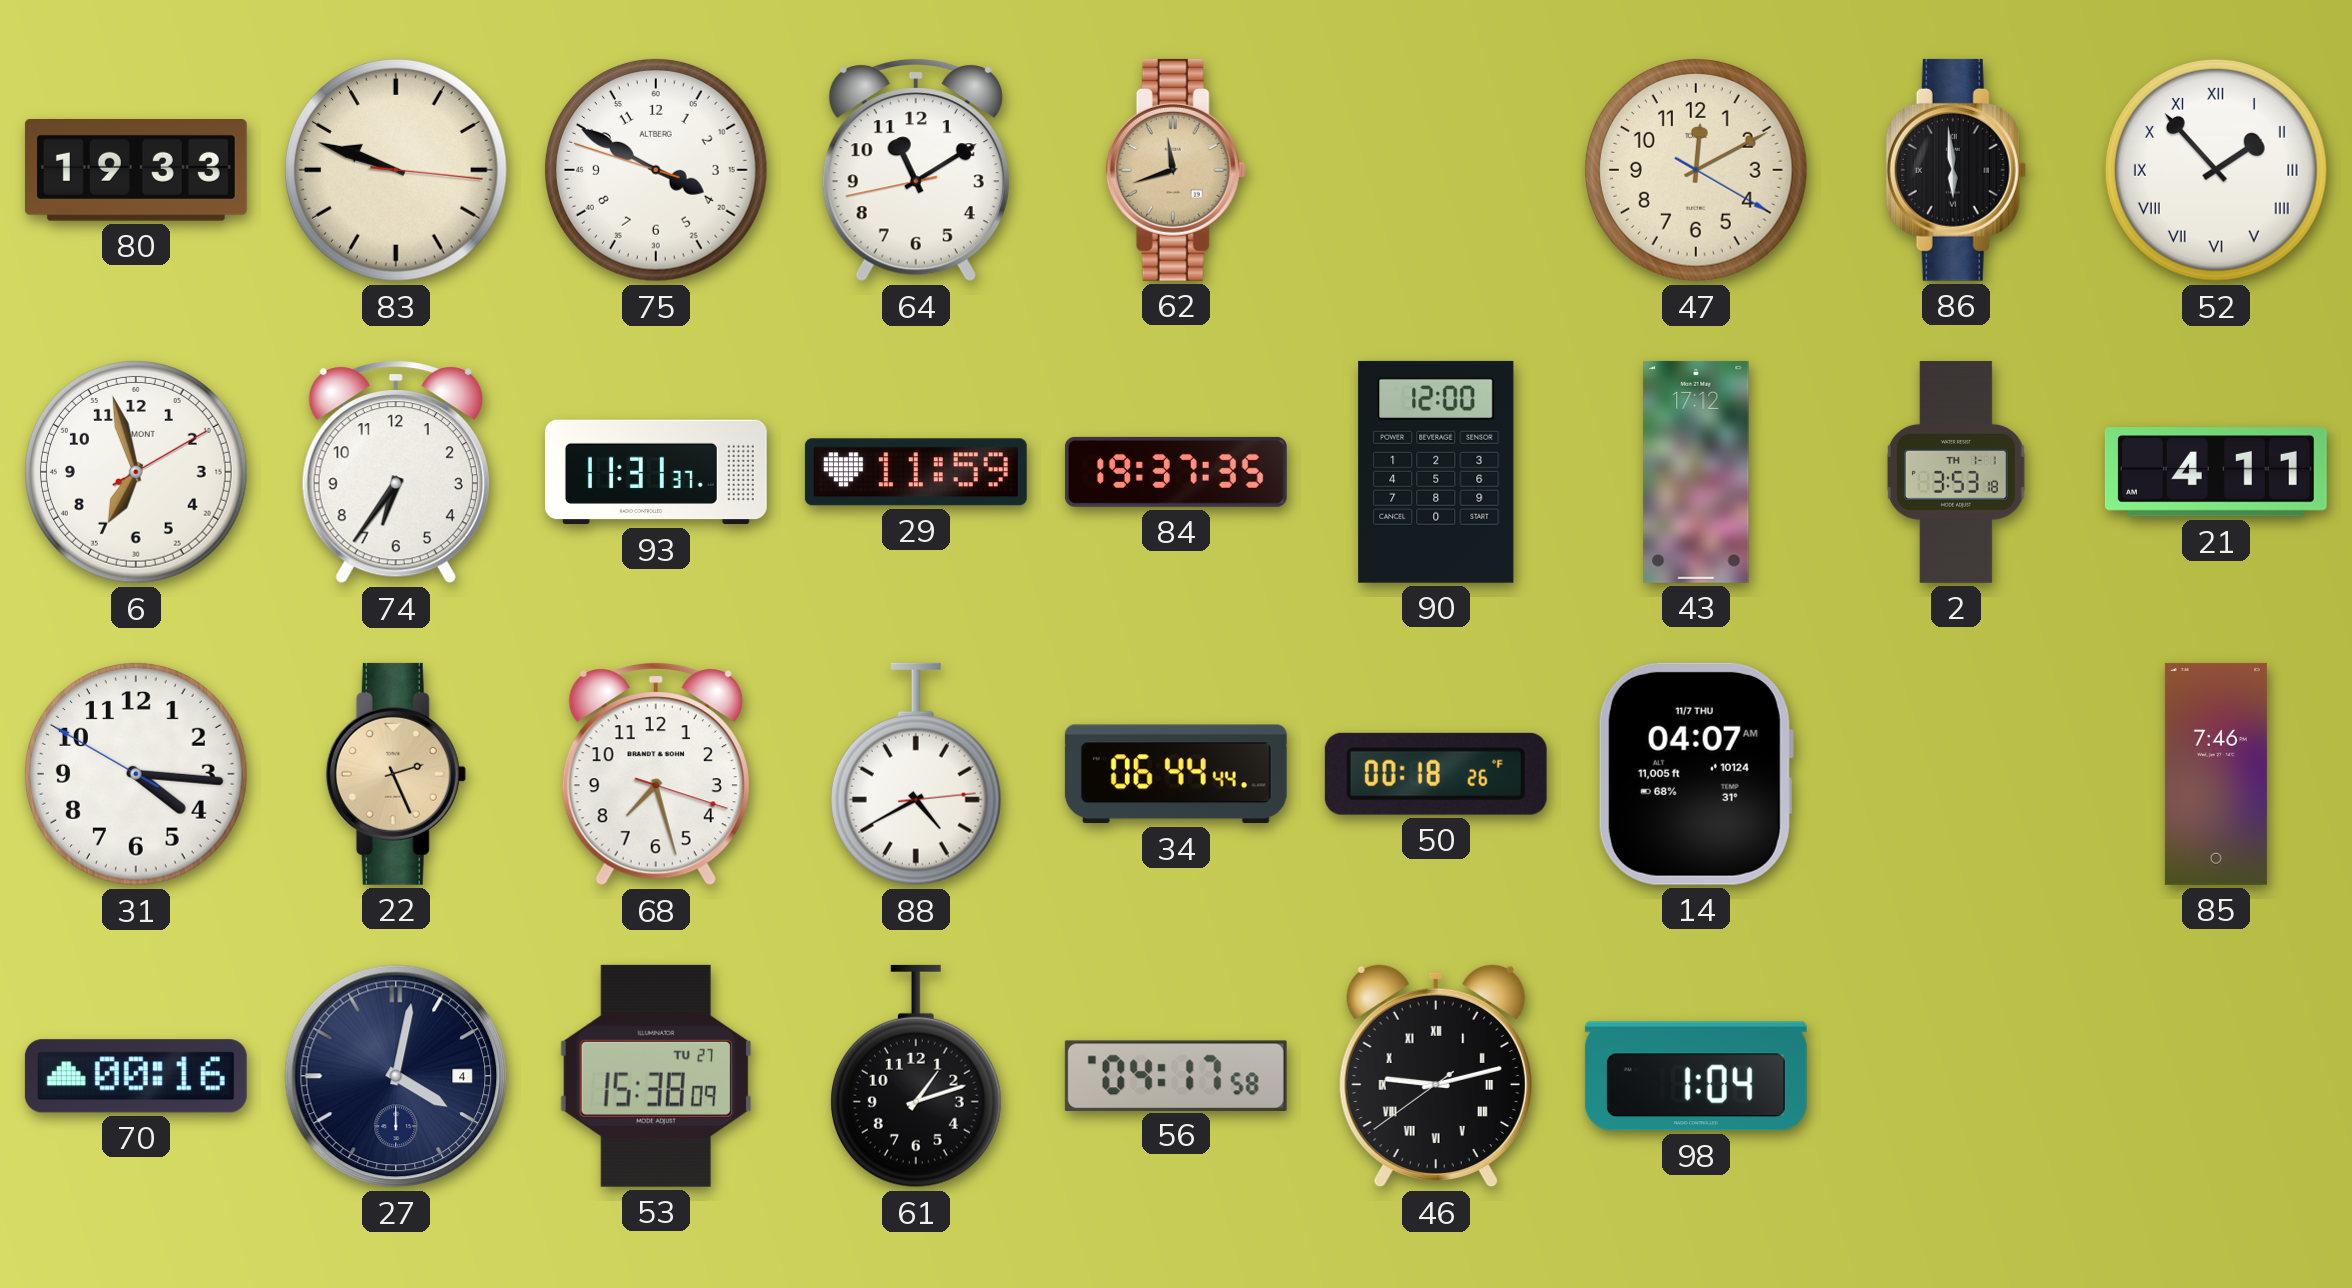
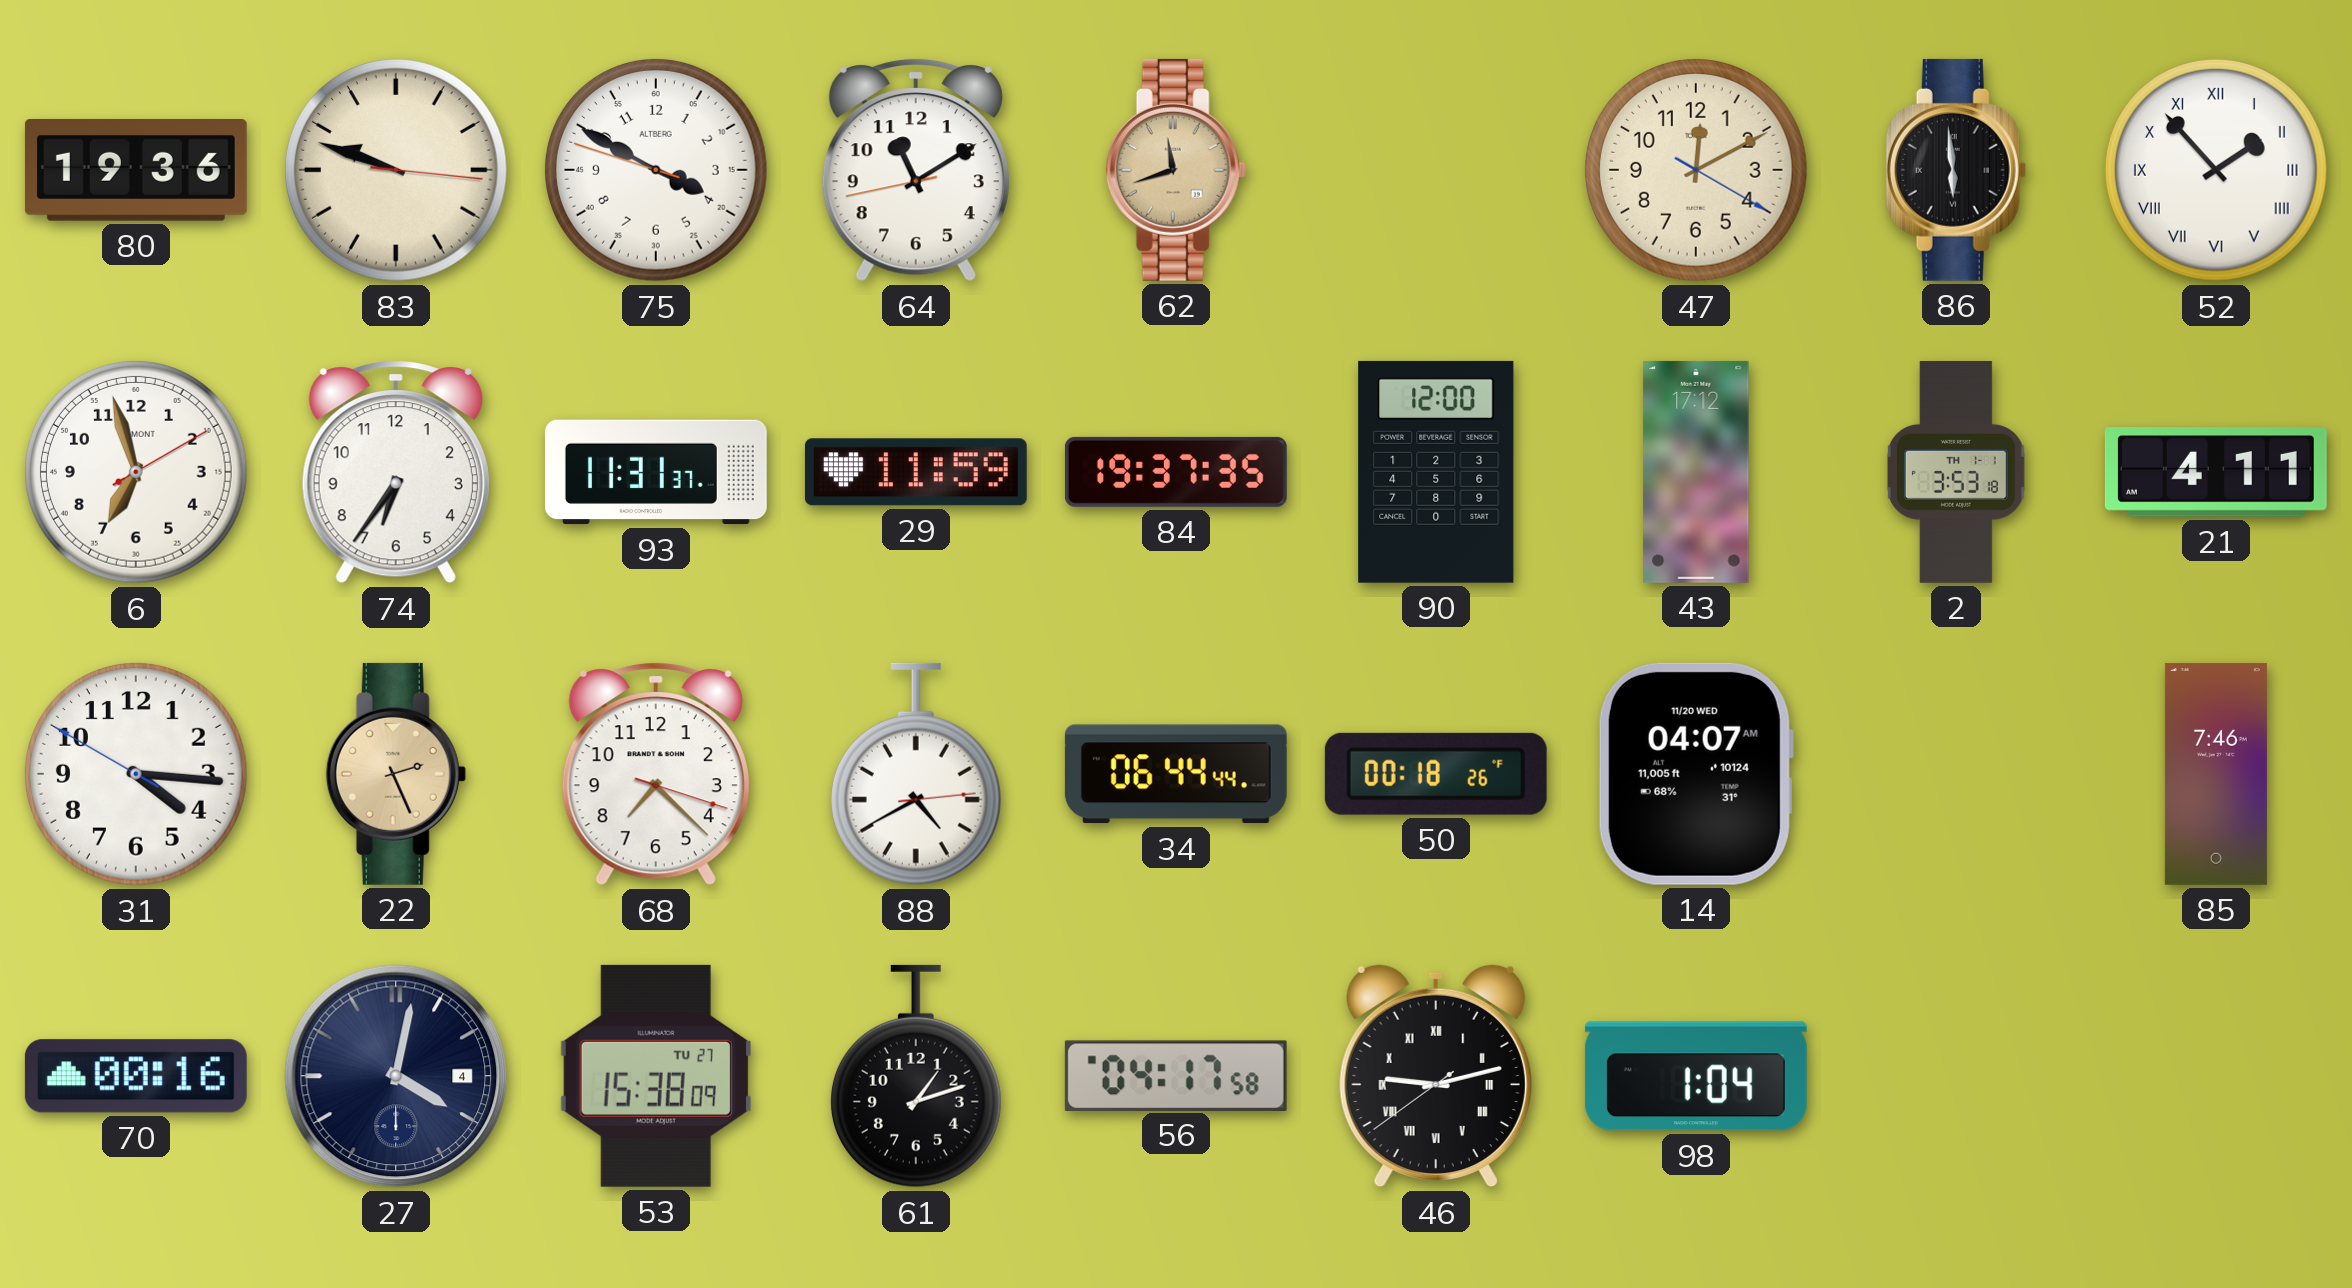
80: 19:33 -> 19:36
68: 7:27 -> 7:22
14 date: 11/7 THU -> 11/20 WED
